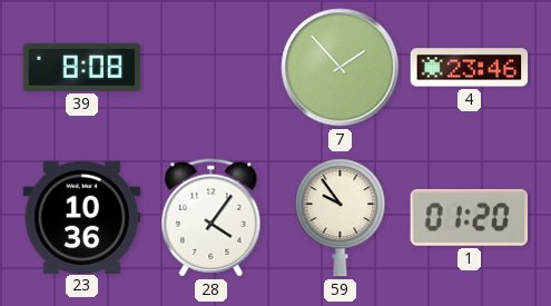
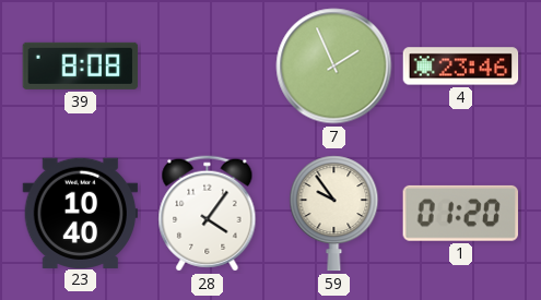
7: 1:53 -> 1:56
23: 10:36 -> 10:40
